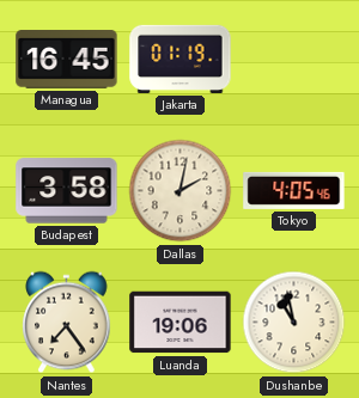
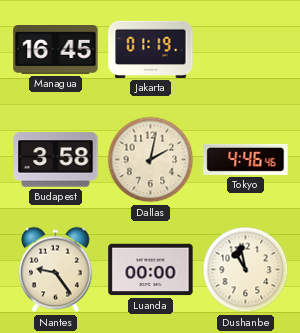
Tokyo: 4:05 -> 4:46
Nantes: 7:24 -> 9:24
Luanda: 19:06 -> 00:00
